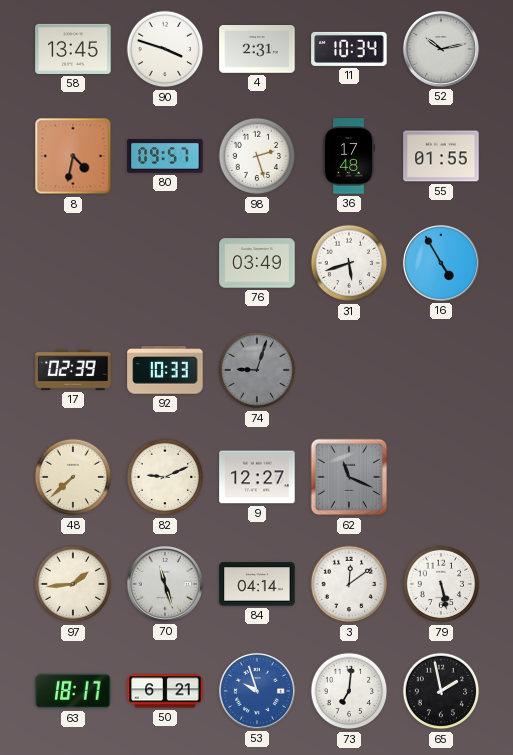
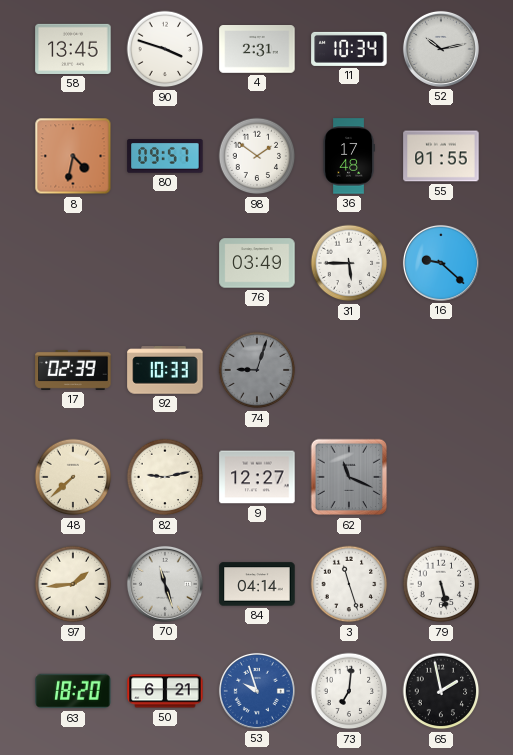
98: 2:27 -> 1:51
31: 5:42 -> 5:45
16: 4:55 -> 9:22
82: 9:11 -> 9:13
3: 12:09 -> 11:27
63: 18:17 -> 18:20
